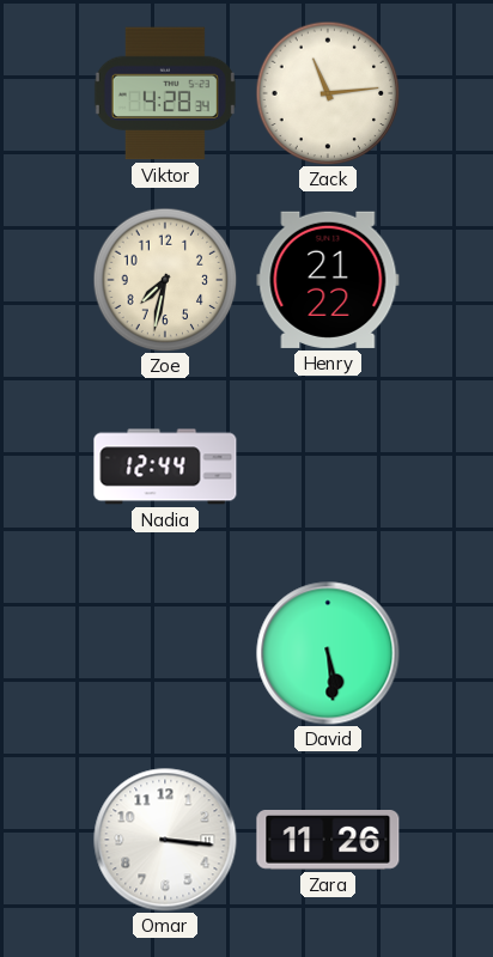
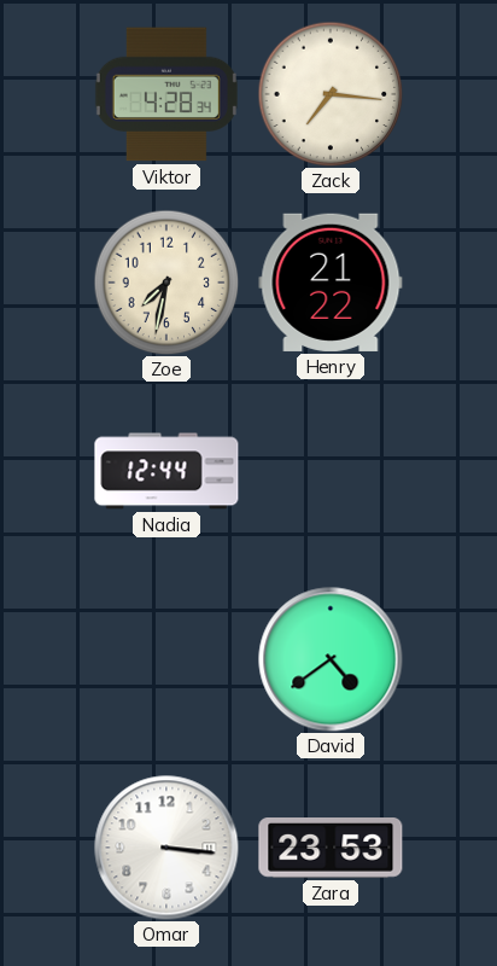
Zack: 11:14 -> 7:16
David: 5:29 -> 4:39
Zara: 11:26 -> 23:53
